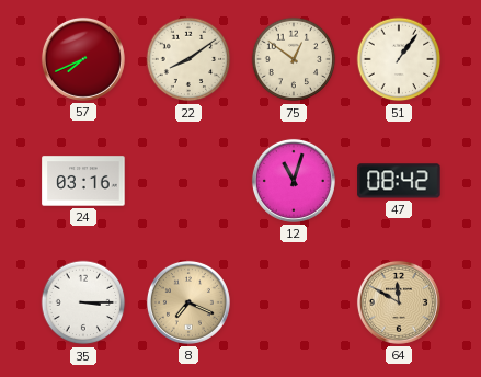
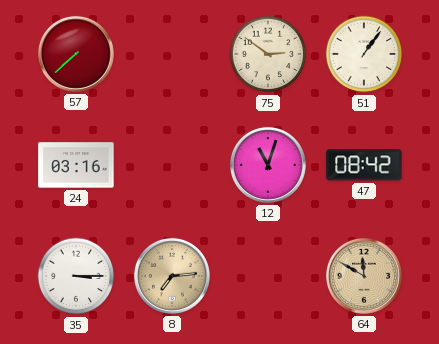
57: 7:41 -> 7:38
22: 8:09 -> none
75: 12:51 -> 2:51
8: 7:19 -> 7:14
